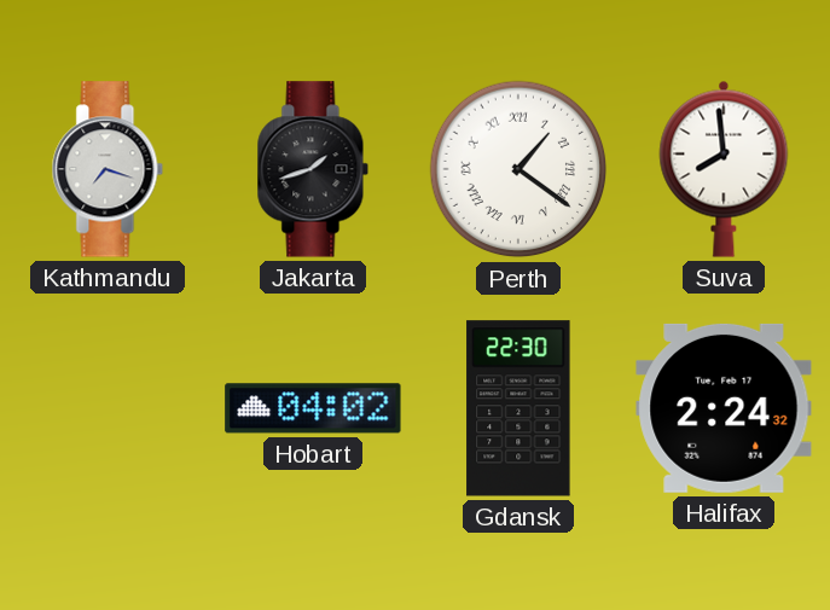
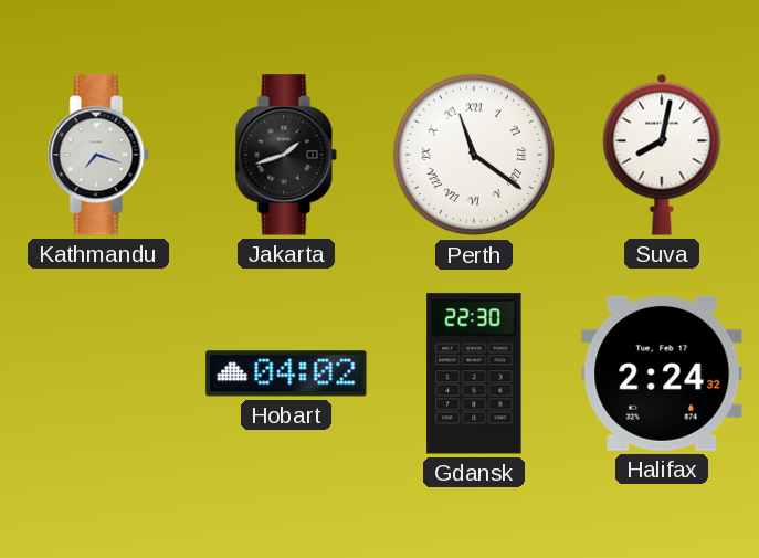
Perth: 1:21 -> 11:21
Suva: 7:59 -> 8:02
